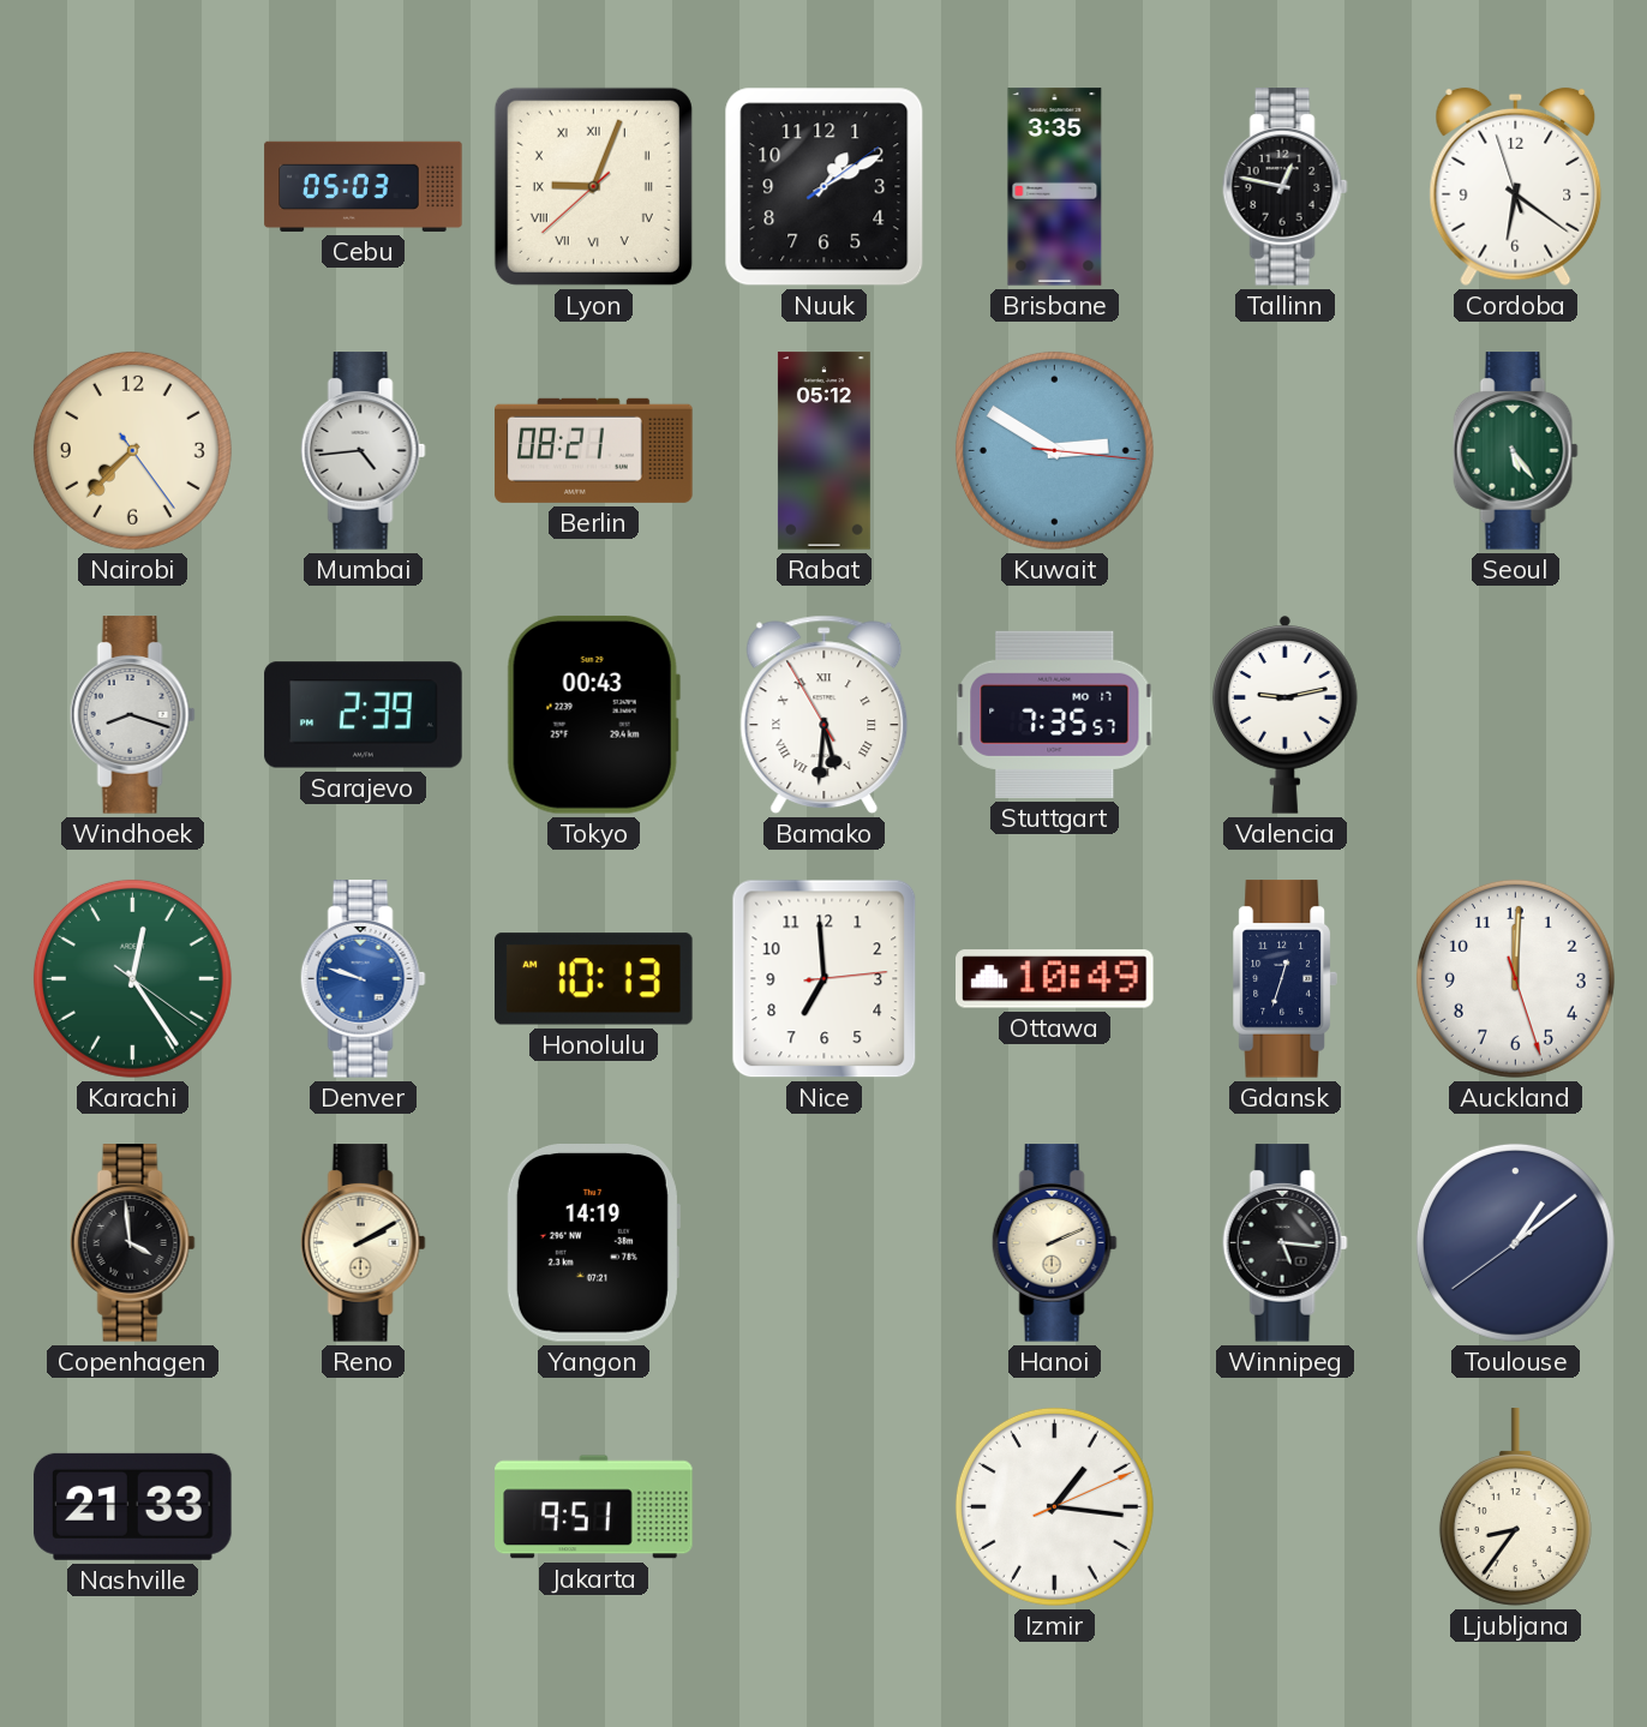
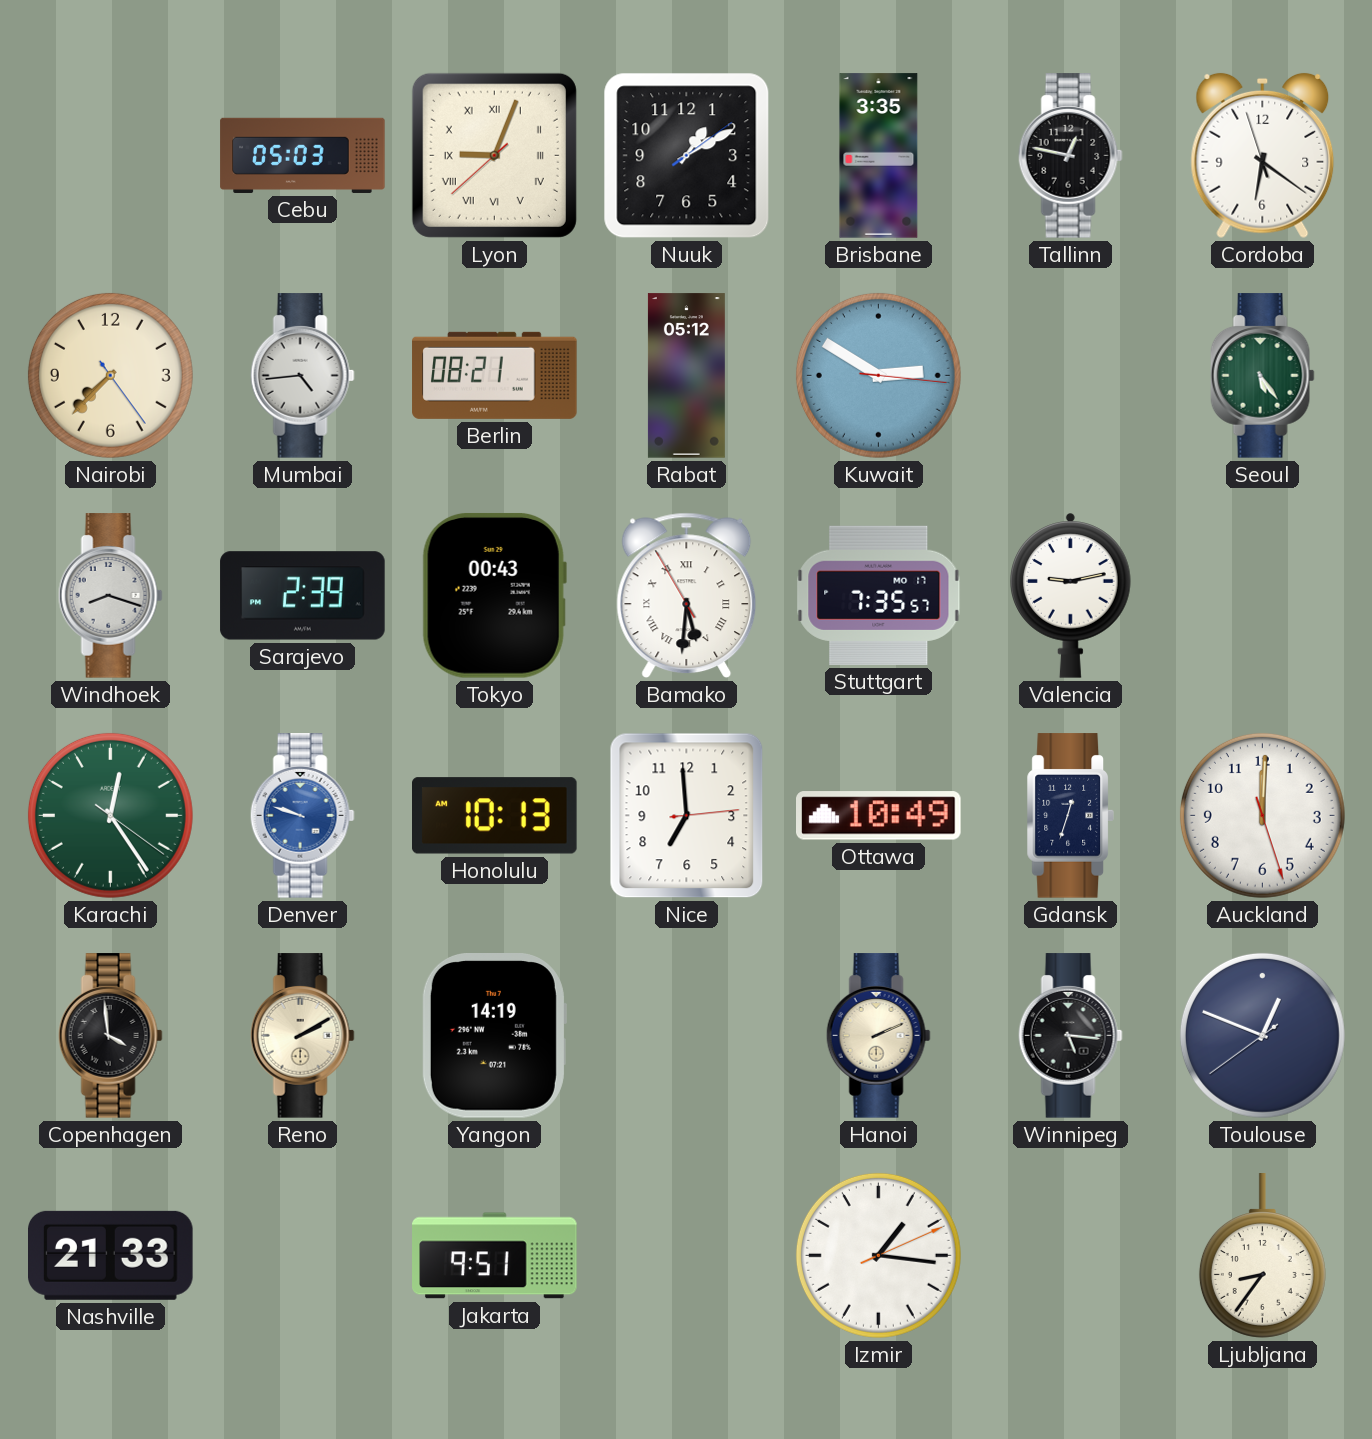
Toulouse: 1:08 -> 12:48
